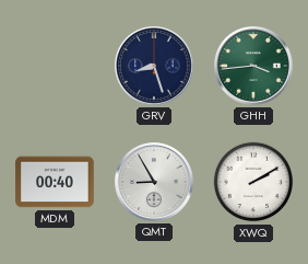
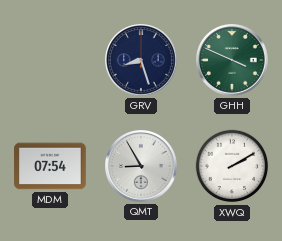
GHH: 3:44 -> 3:49
MDM: 00:40 -> 07:54
